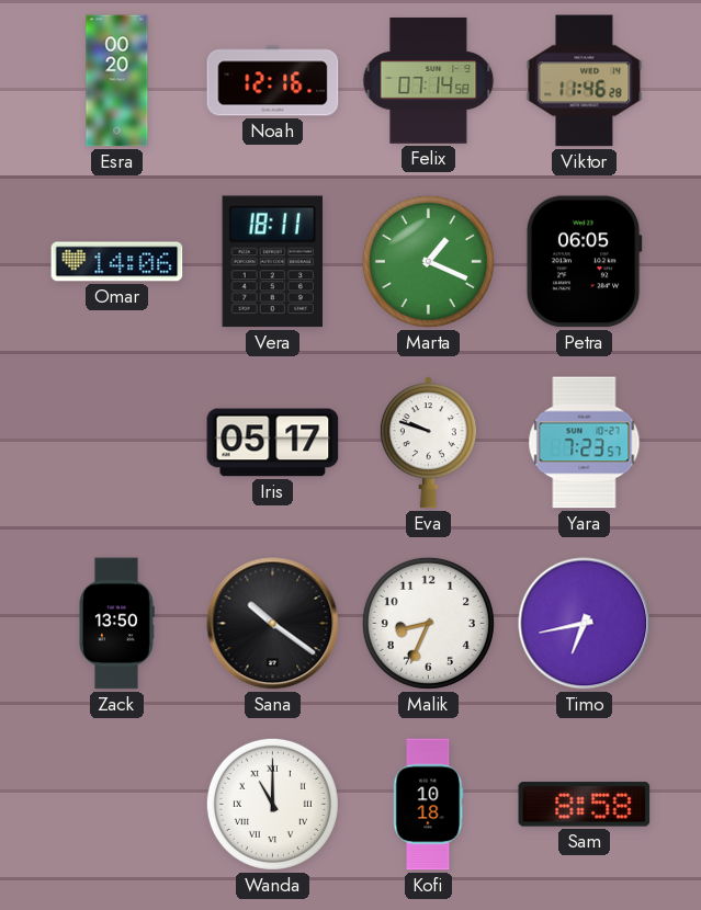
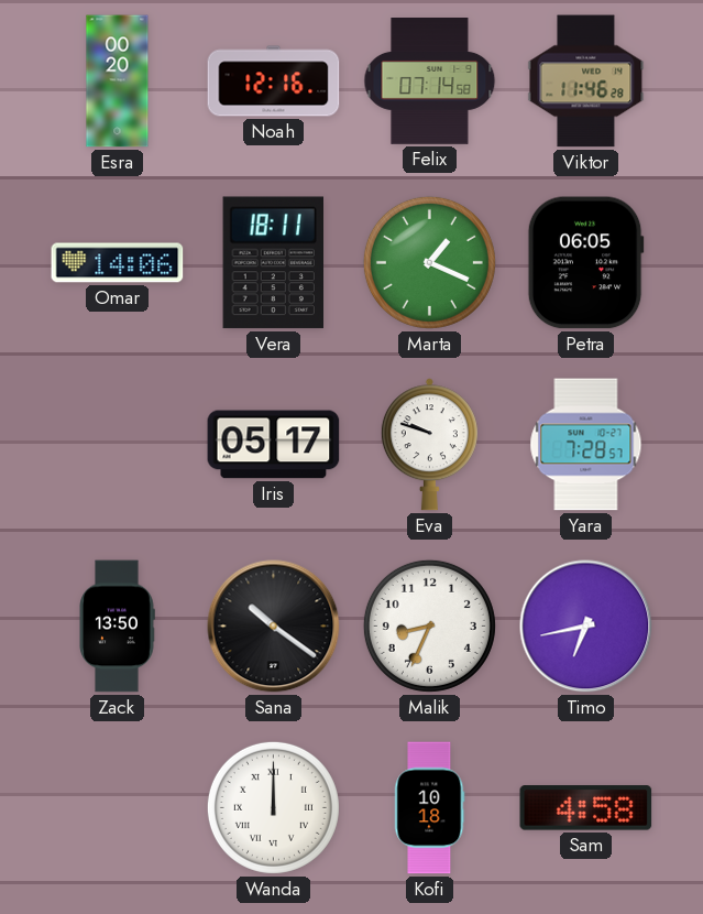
Yara: 7:23 -> 7:28
Wanda: 11:00 -> 12:00
Sam: 8:58 -> 4:58
